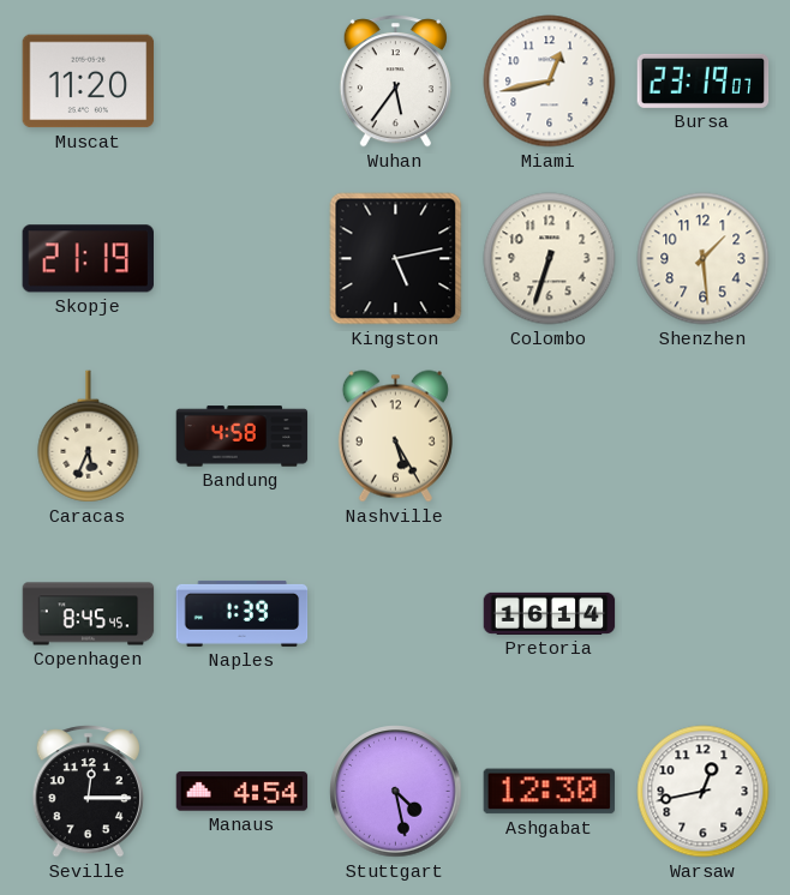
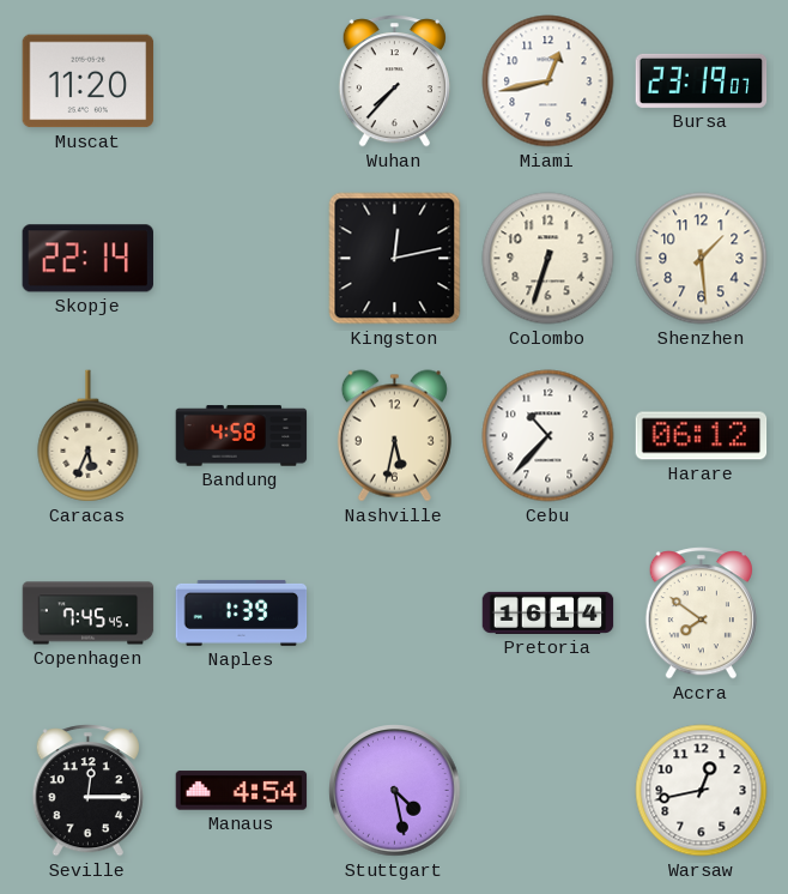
Wuhan: 5:36 -> 7:37
Skopje: 21:19 -> 22:14
Kingston: 5:13 -> 12:13
Nashville: 5:25 -> 5:32
Cebu: none -> 10:37
Harare: none -> 06:12
Copenhagen: 8:45 -> 7:45
Accra: none -> 7:51
Ashgabat: 12:30 -> none
